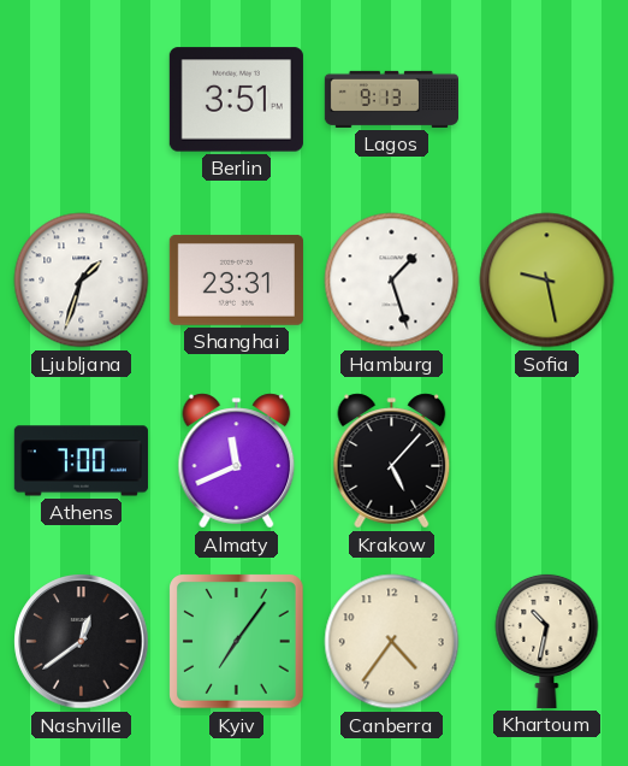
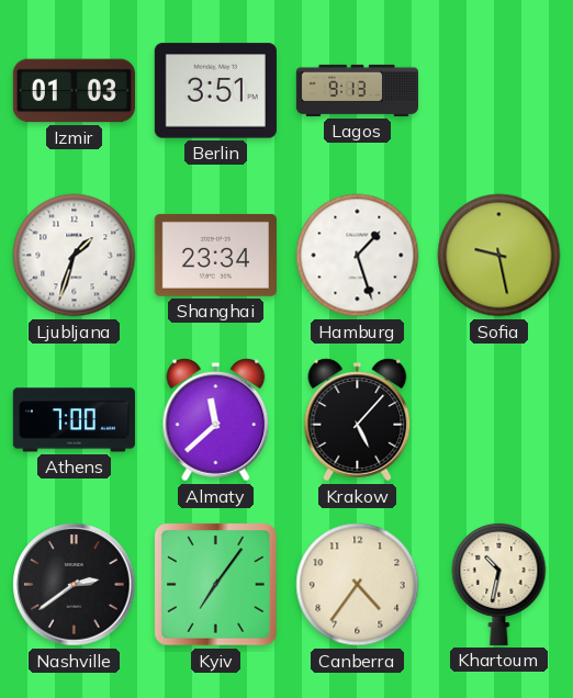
Izmir: none -> 01:03
Shanghai: 23:31 -> 23:34
Almaty: 11:41 -> 11:38
Nashville: 12:39 -> 2:39
